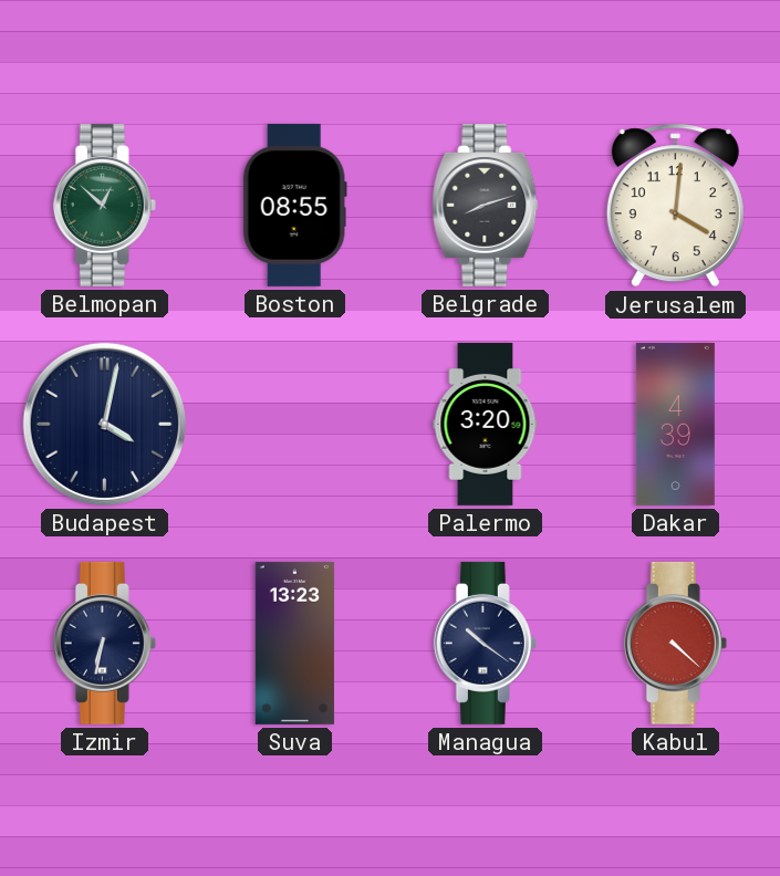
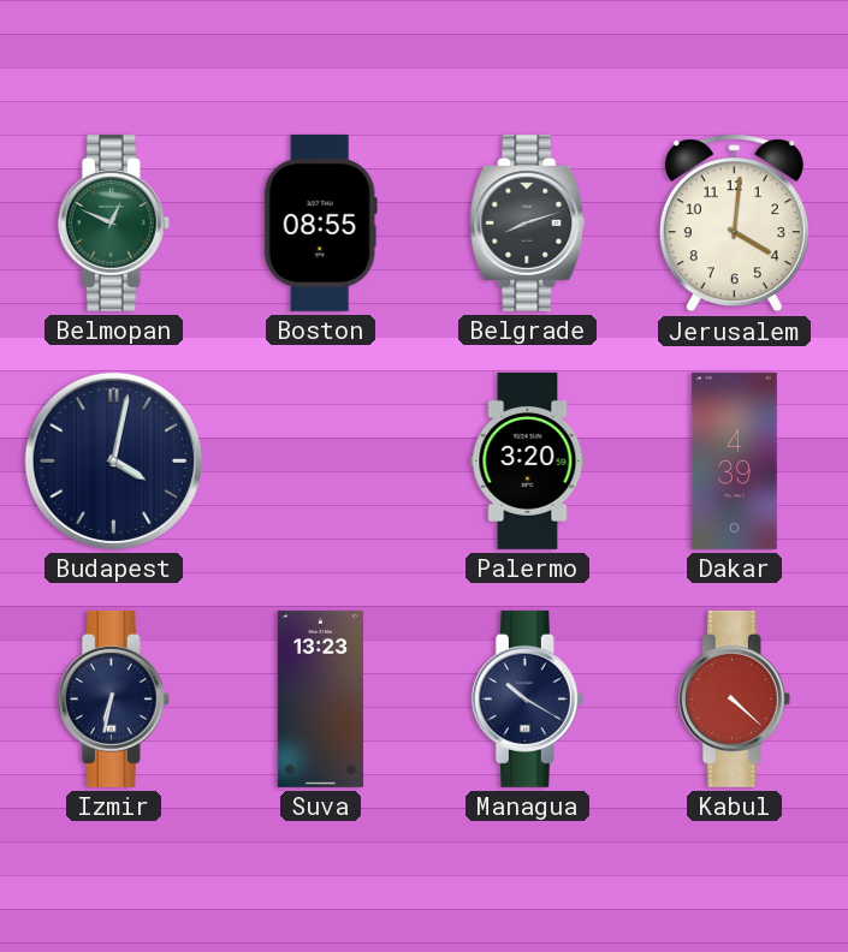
Belmopan: 12:52 -> 12:49
Managua: 10:21 -> 10:20
